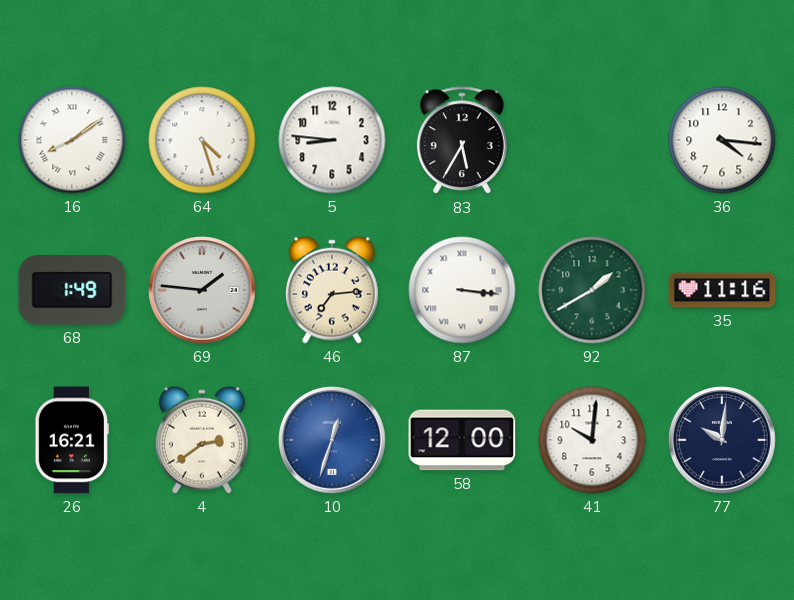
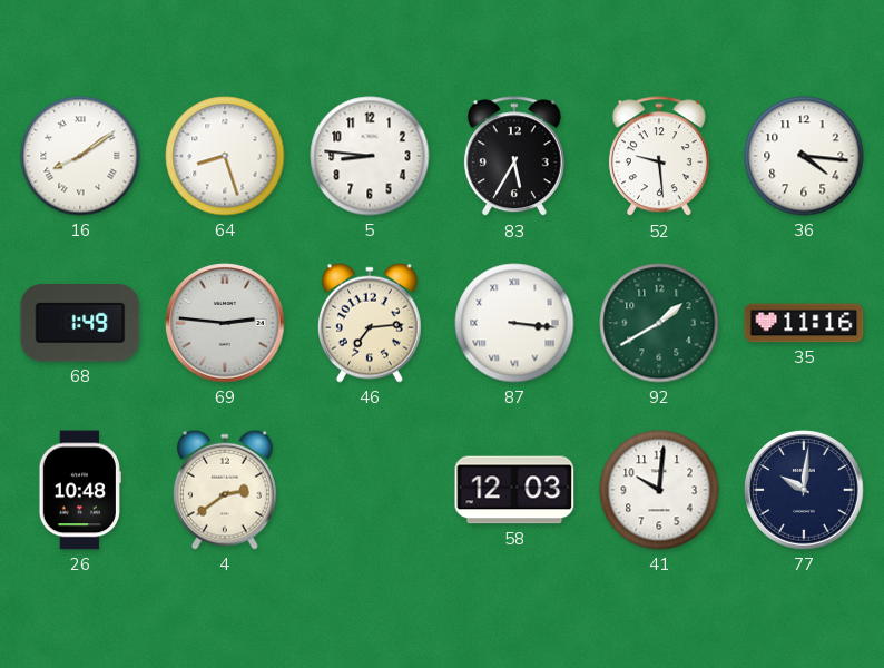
64: 4:27 -> 8:27
52: none -> 9:29
69: 1:46 -> 2:46
26: 16:21 -> 10:48
10: 12:33 -> none
58: 12:00 -> 12:03
